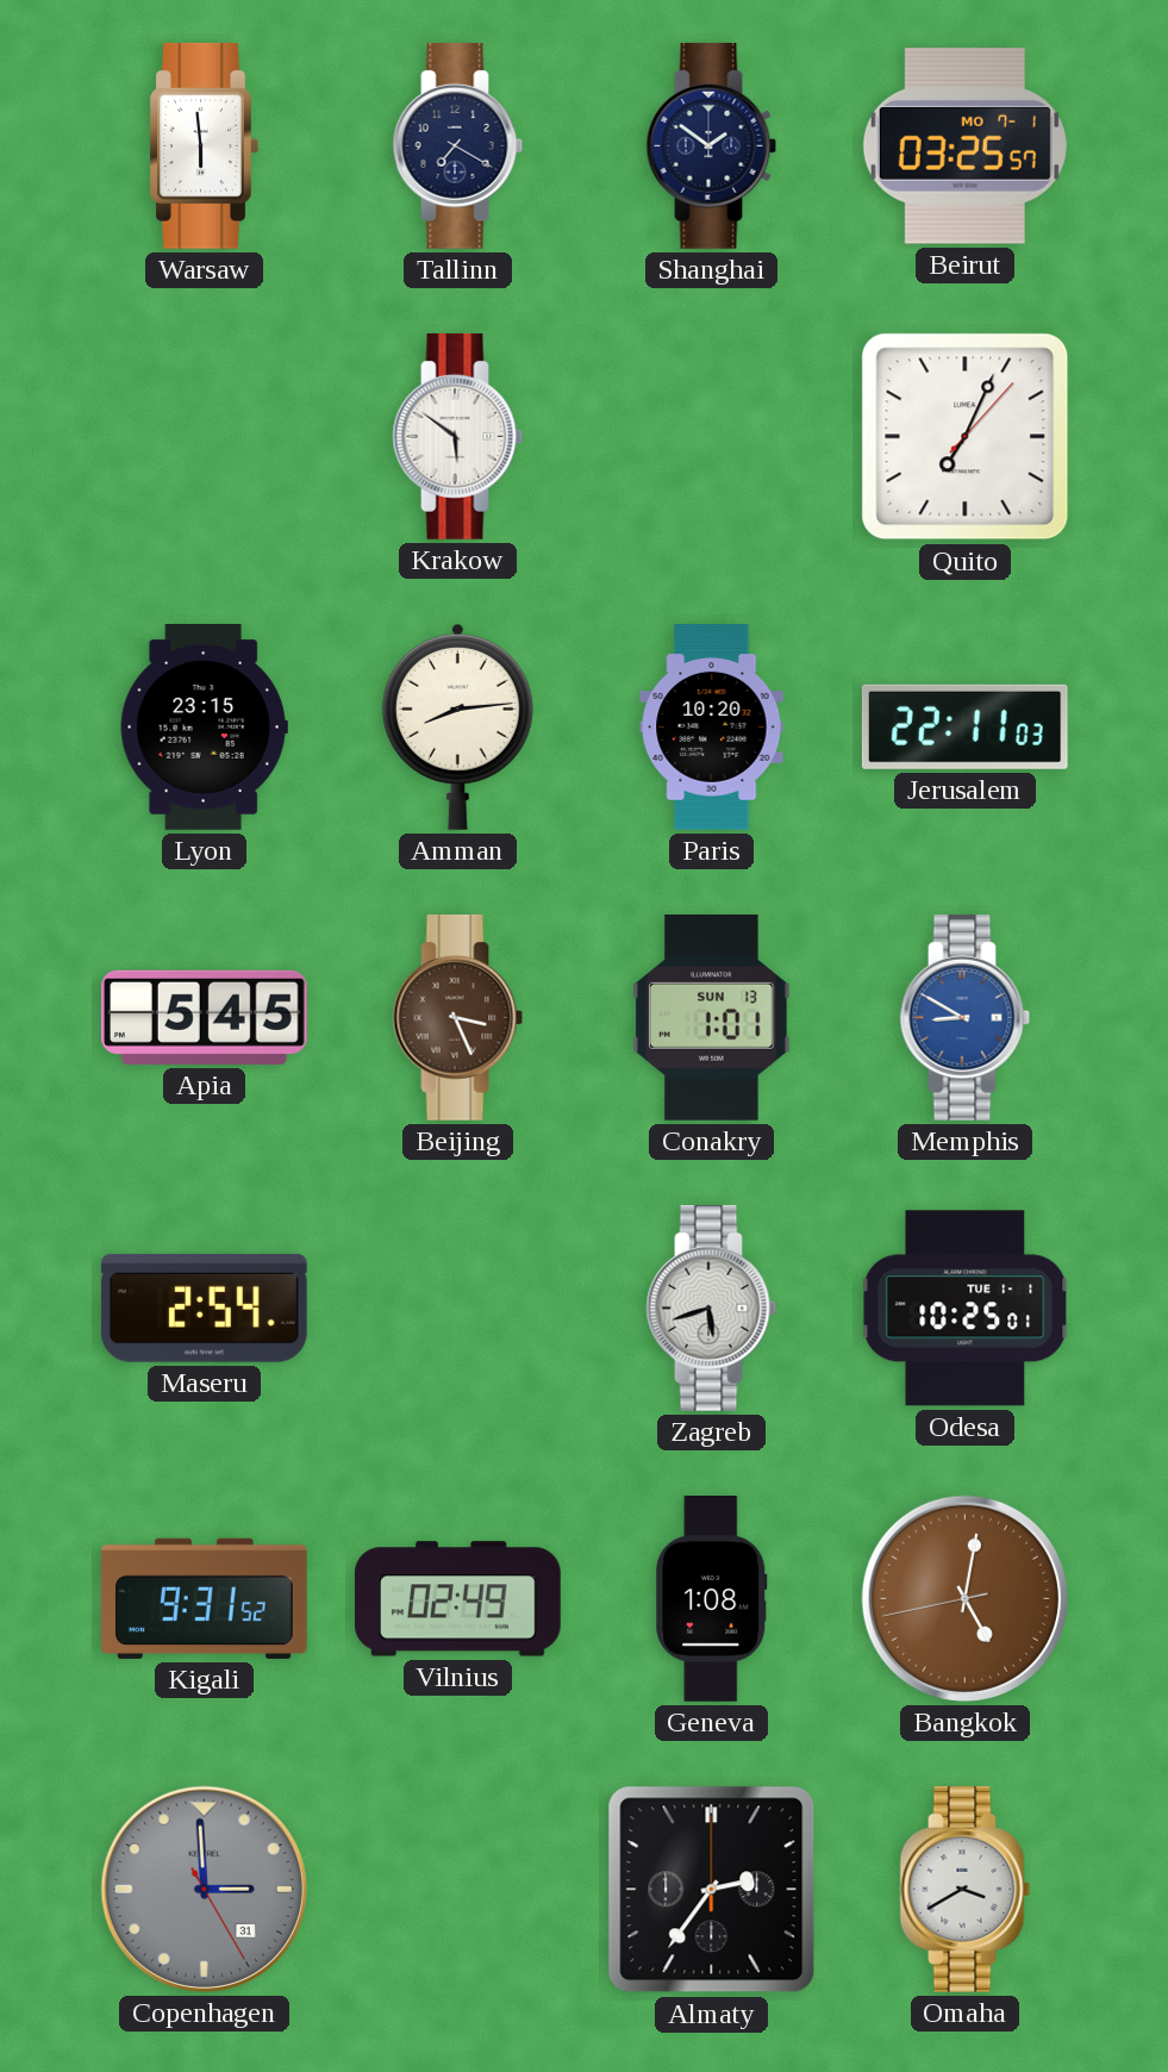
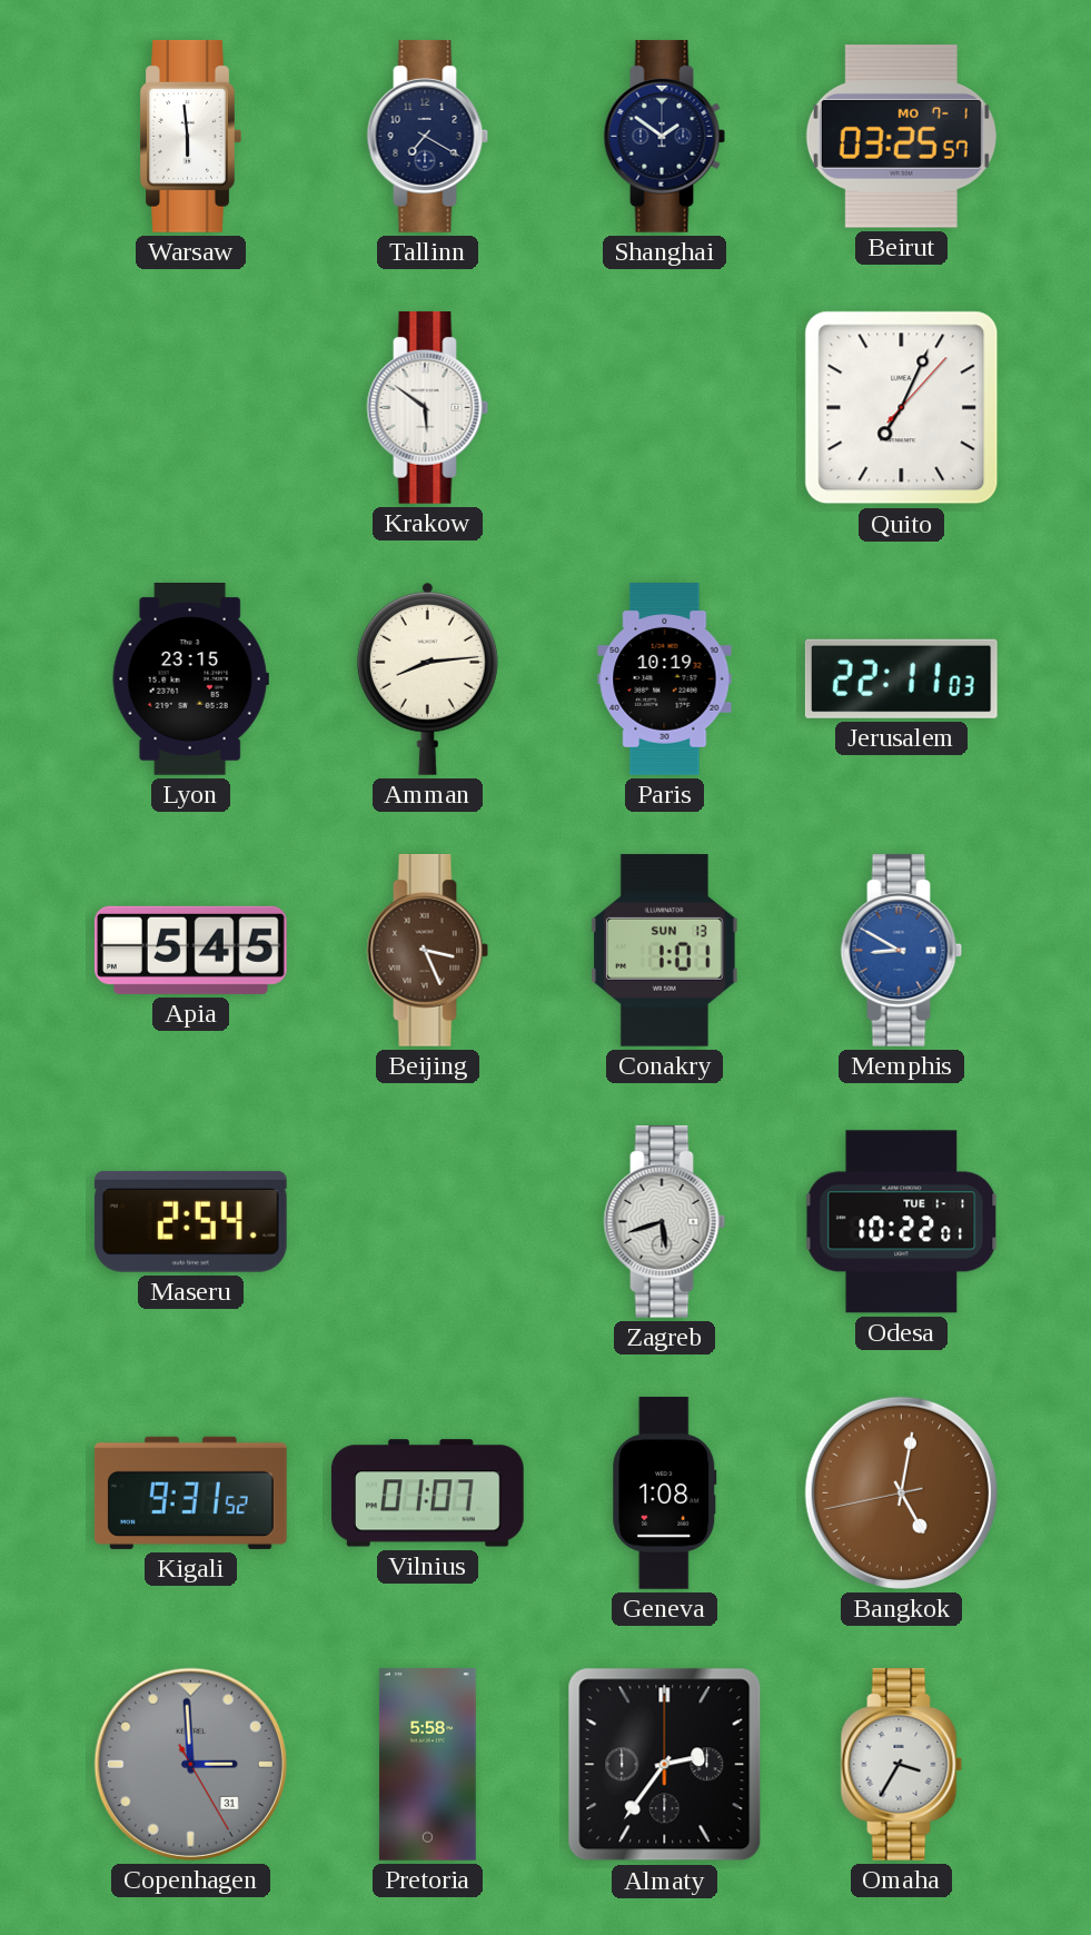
Paris: 10:20 -> 10:19
Odesa: 10:25 -> 10:22
Vilnius: 02:49 -> 01:07
Pretoria: none -> 5:58
Omaha: 3:40 -> 3:35
